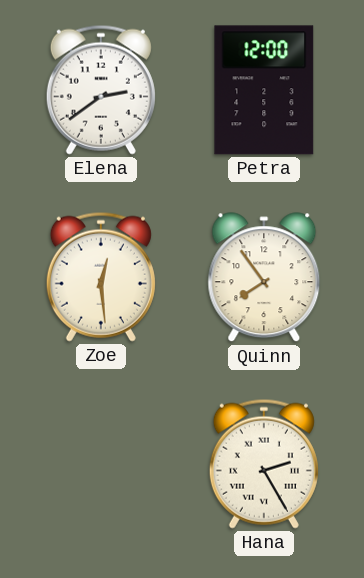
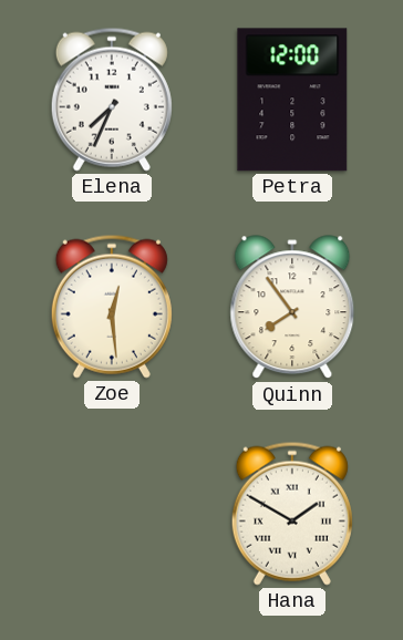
Elena: 2:39 -> 7:34
Hana: 2:25 -> 1:50
